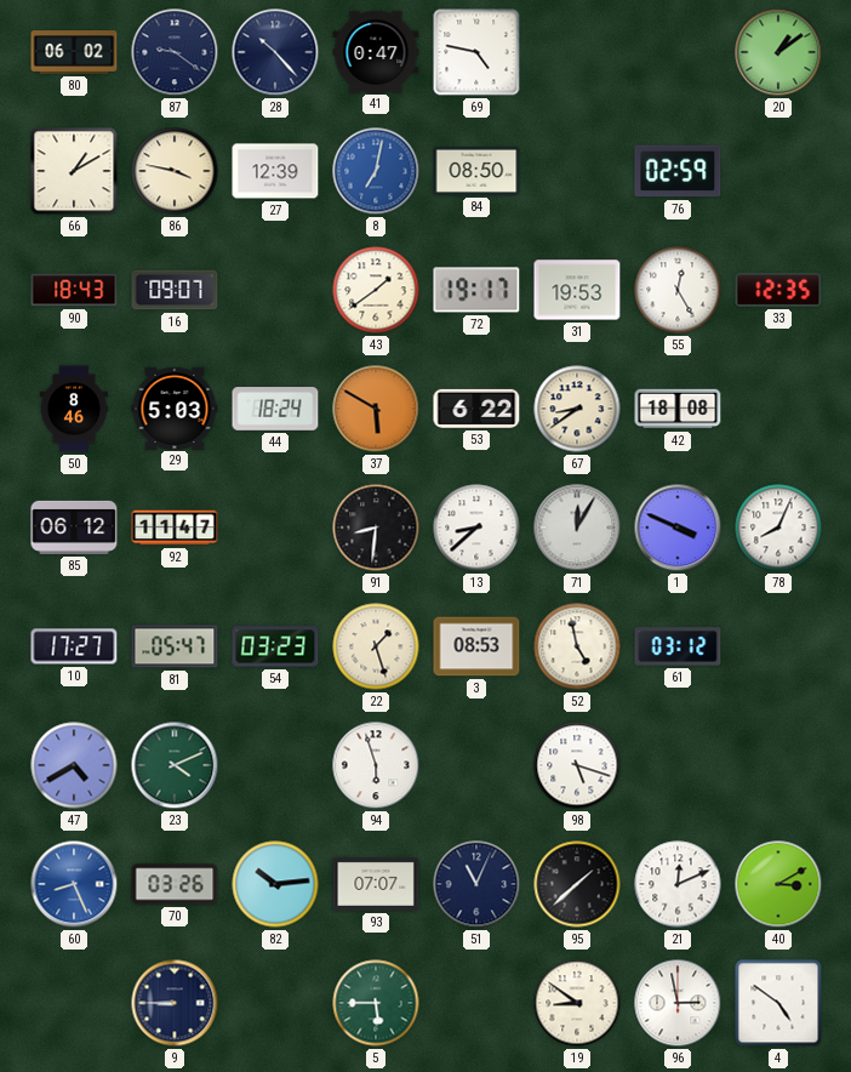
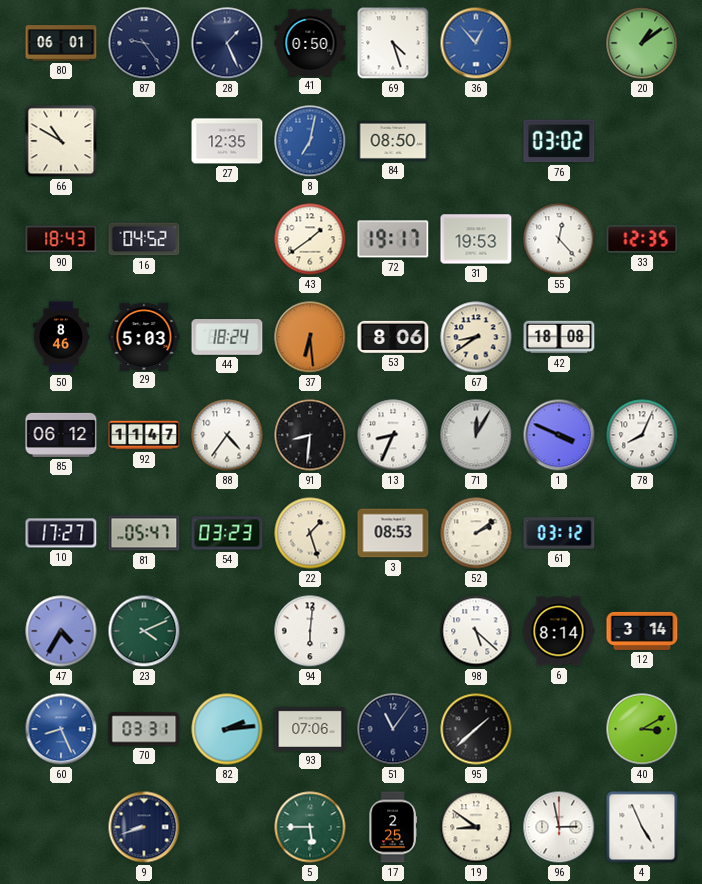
80: 06:02 -> 06:01
87: 9:21 -> 9:24
28: 10:23 -> 1:26
41: 0:47 -> 0:50
69: 4:47 -> 4:27
36: none -> 12:53
66: 1:10 -> 10:50
86: 3:47 -> none
27: 12:39 -> 12:35
76: 02:59 -> 03:02
16: 09:07 -> 04:52
55: 12:25 -> 12:23
37: 5:50 -> 6:29
53: 6:22 -> 8:06
88: none -> 4:36
13: 8:38 -> 8:34
52: 4:58 -> 2:09
47: 4:40 -> 4:35
94: 5:57 -> 6:01
98: 5:18 -> 5:22
6: none -> 8:14
12: none -> 3:14
70: 03:26 -> 03:31
82: 10:14 -> 2:14
93: 07:07 -> 07:06
51: 11:04 -> 11:06
21: 12:11 -> none
9: 8:45 -> 8:42
17: none -> 2:25
4: 4:51 -> 4:56
